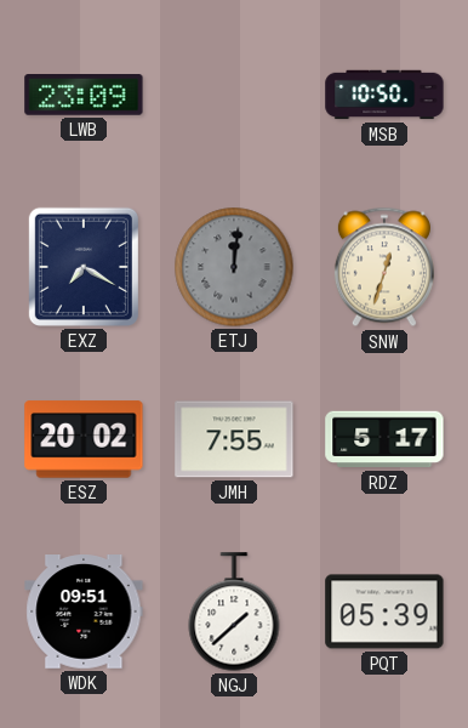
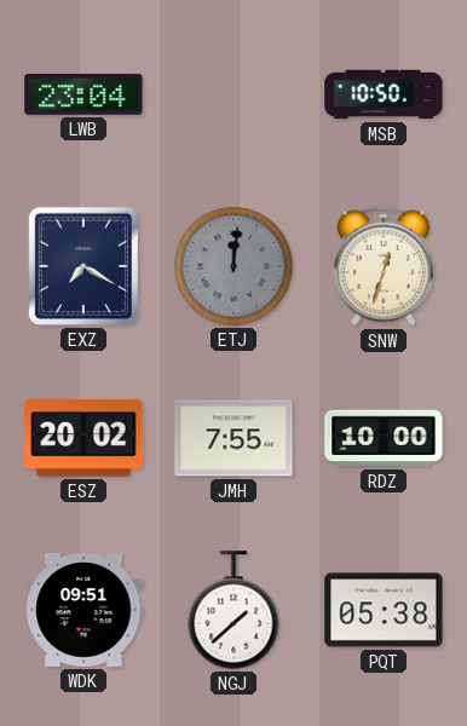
LWB: 23:09 -> 23:04
RDZ: 5:17 -> 10:00
PQT: 05:39 -> 05:38
